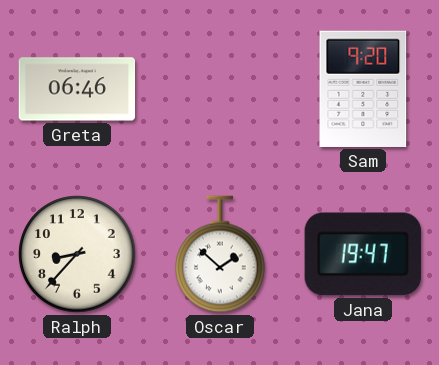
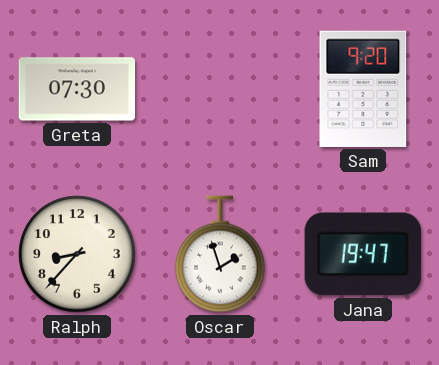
Greta: 06:46 -> 07:30
Oscar: 1:52 -> 1:57
